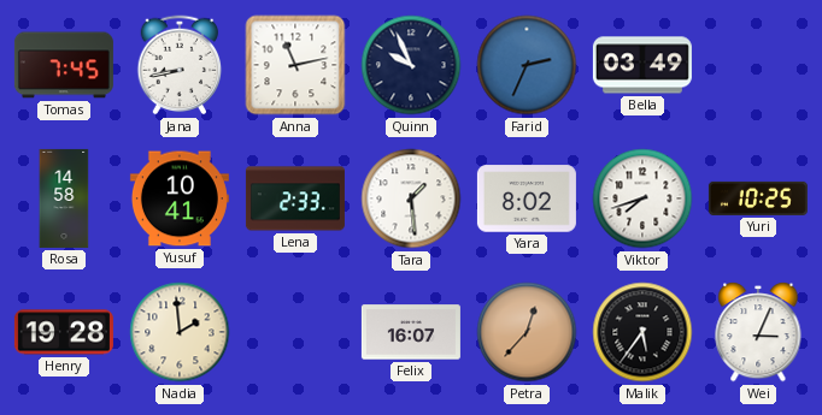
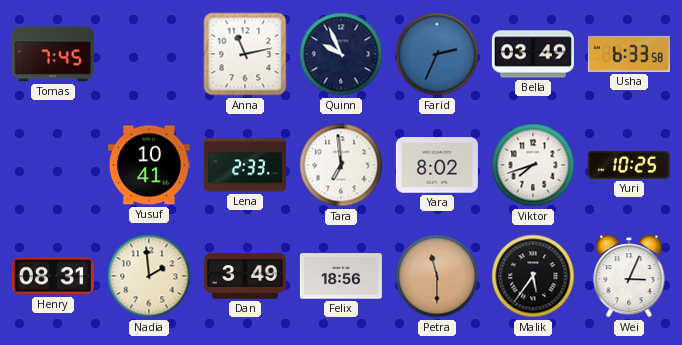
Jana: 8:43 -> none
Usha: none -> 6:33
Rosa: 14:58 -> none
Tara: 1:29 -> 6:59
Henry: 19:28 -> 08:31
Dan: none -> 3:49
Felix: 16:07 -> 18:56
Petra: 12:37 -> 11:30
